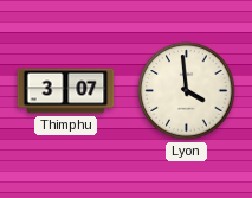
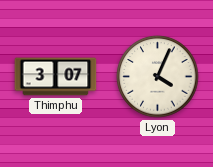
Lyon: 3:59 -> 4:04
